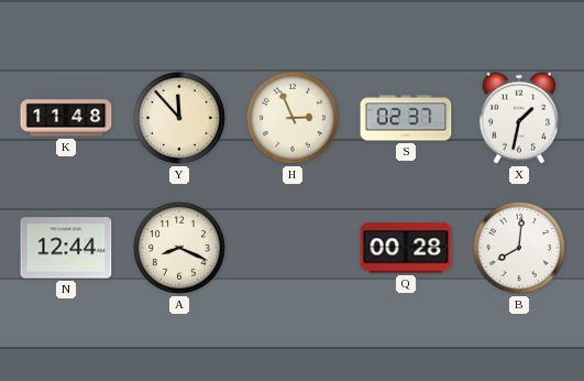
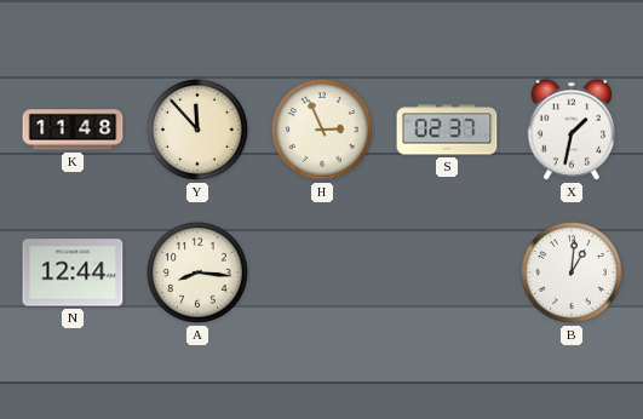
A: 8:19 -> 8:16
Q: 00:28 -> none
B: 8:01 -> 1:01
